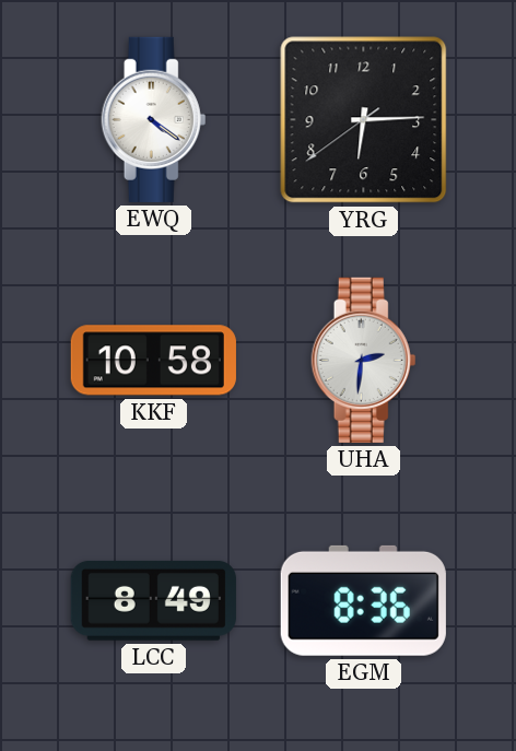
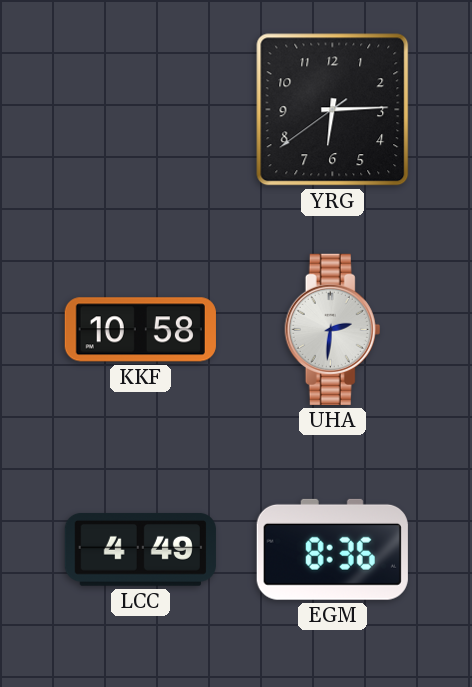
EWQ: 4:21 -> none
LCC: 8:49 -> 4:49
